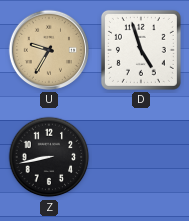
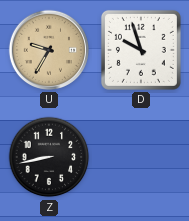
D: 4:57 -> 9:57
